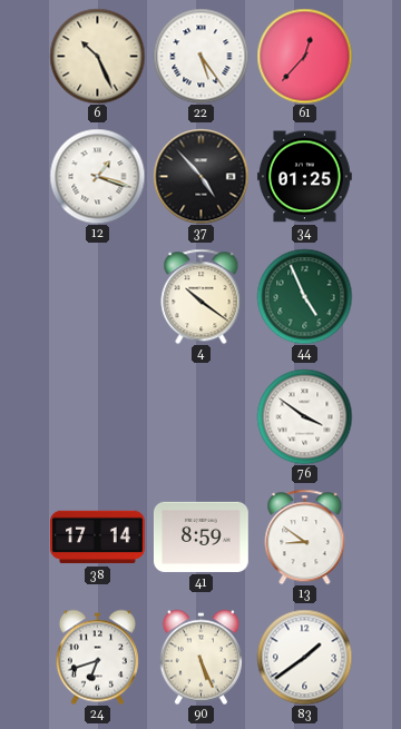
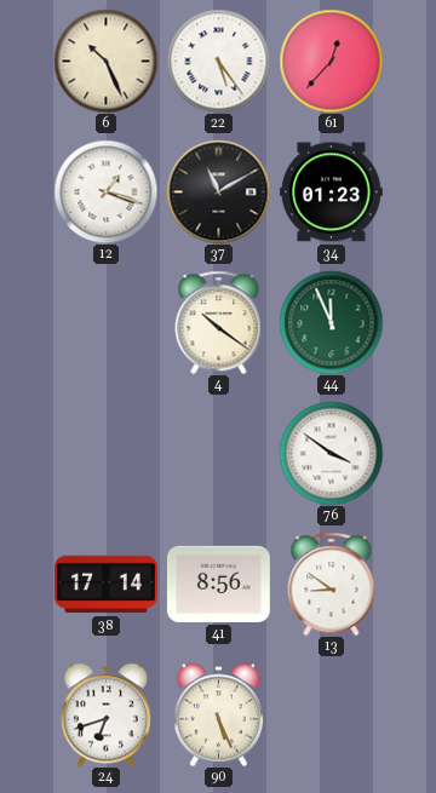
37: 4:53 -> 11:10
34: 01:25 -> 01:23
44: 4:56 -> 11:56
41: 8:59 -> 8:56
83: 1:39 -> none
